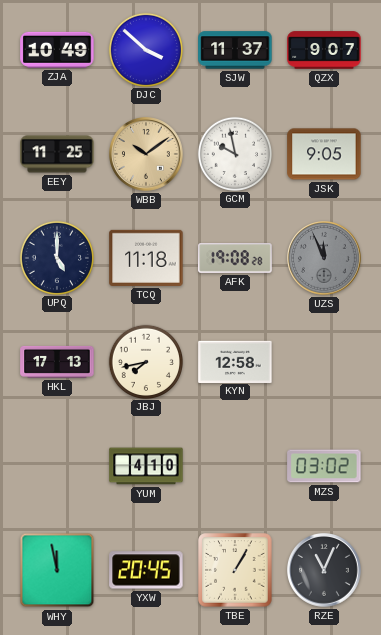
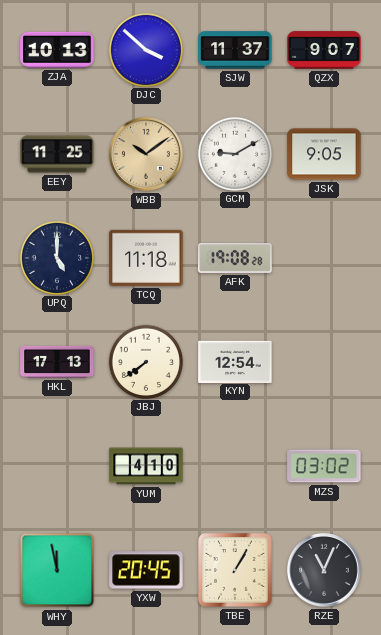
ZJA: 10:49 -> 10:13
GCM: 9:58 -> 9:10
UZS: 11:56 -> none
JBJ: 7:43 -> 7:39
KYN: 12:58 -> 12:54
